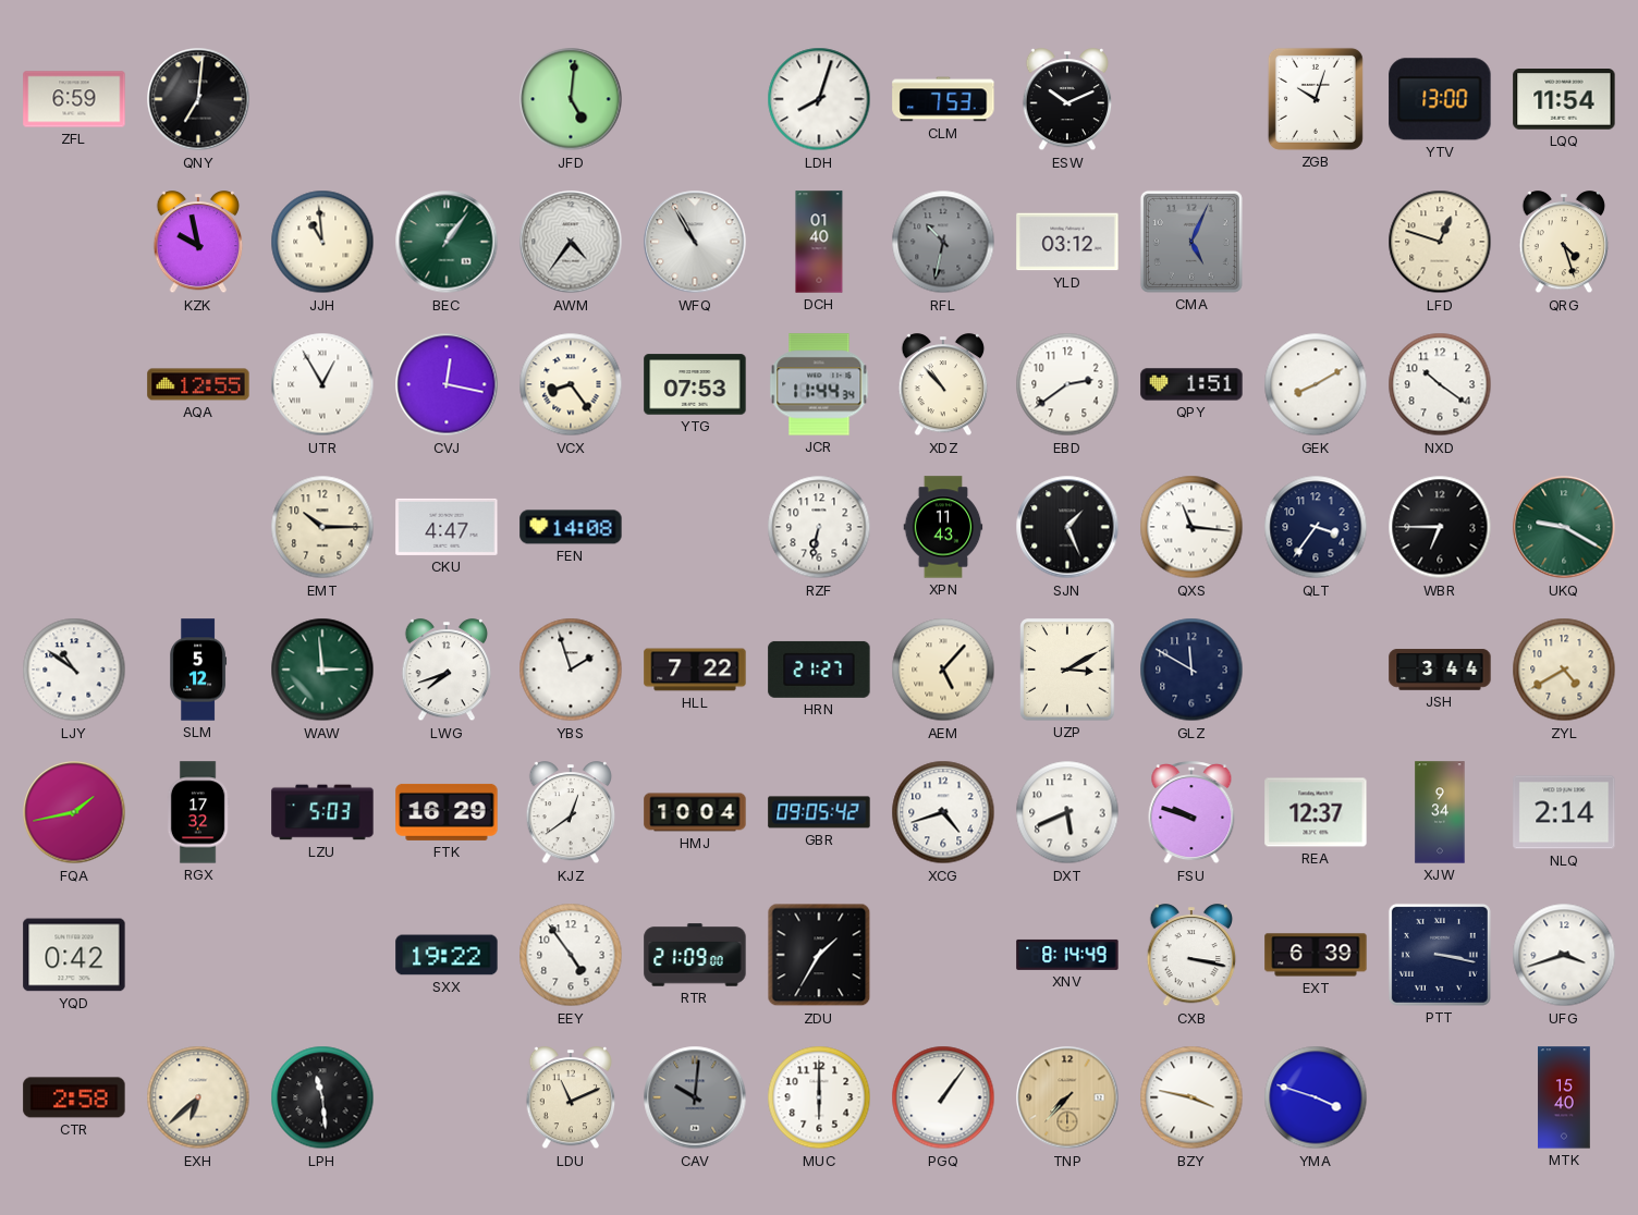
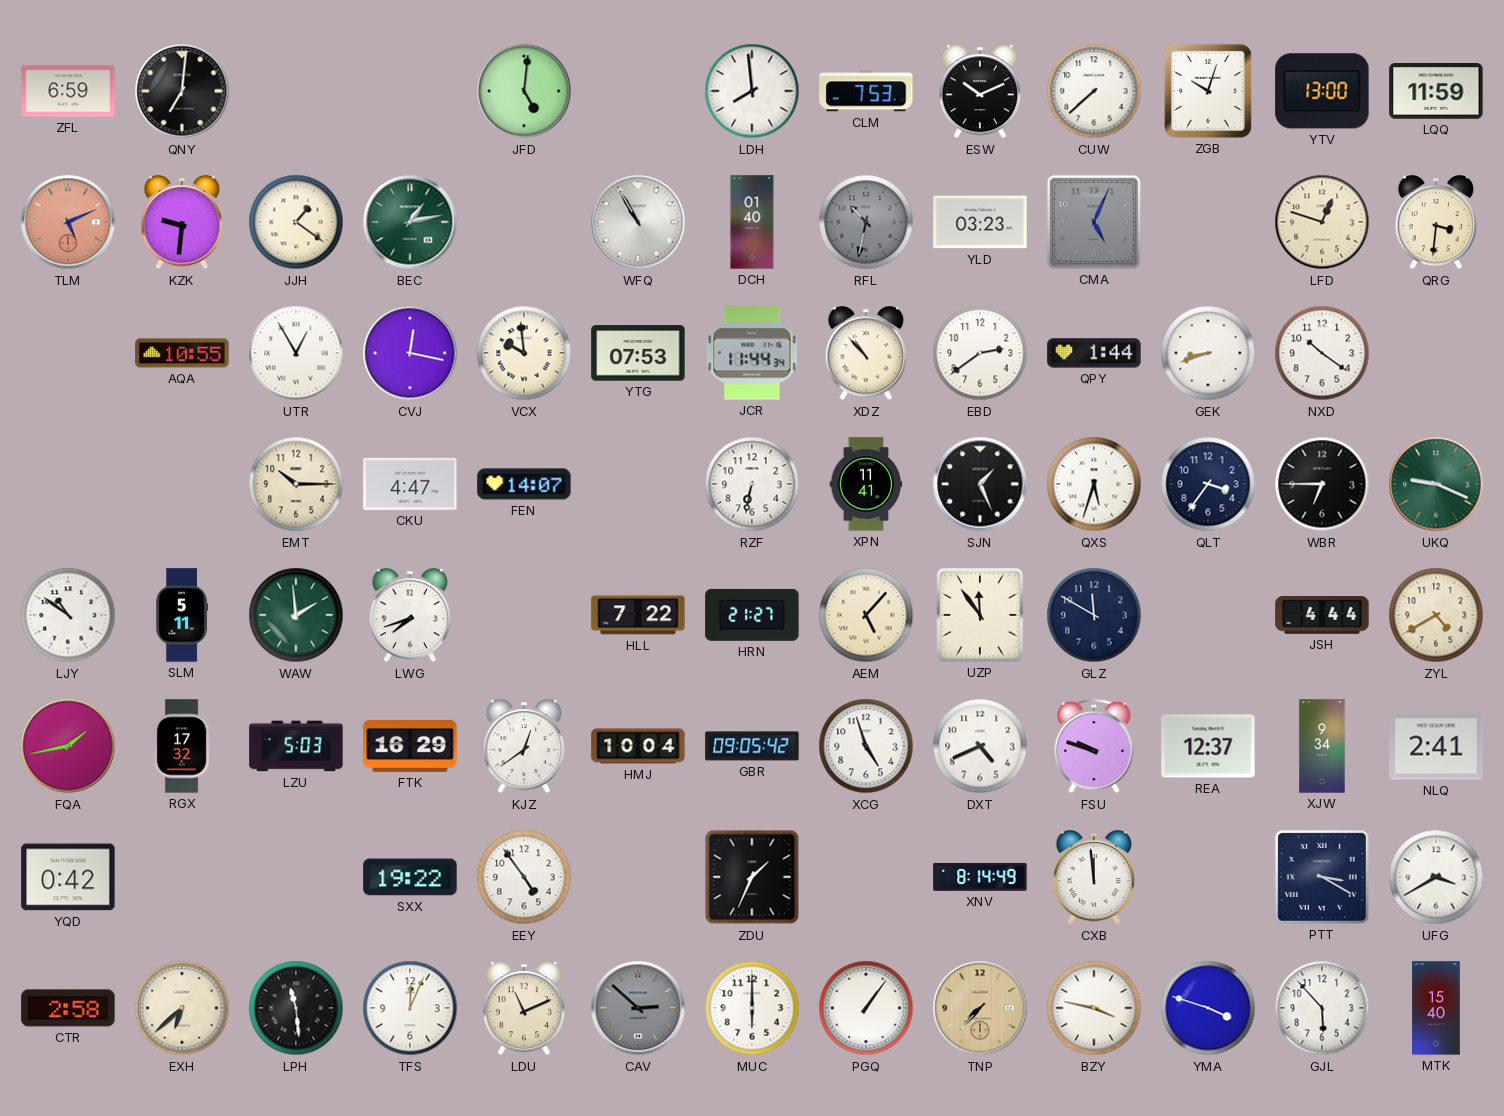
LDH: 8:03 -> 7:59
CUW: none -> 7:38
LQQ: 11:54 -> 11:59
TLM: none -> 5:11
KZK: 9:58 -> 9:31
JJH: 10:59 -> 1:21
BEC: 1:06 -> 1:13
AWM: 4:36 -> none
YLD: 03:12 -> 03:23
QRG: 4:27 -> 3:31
AQA: 12:55 -> 10:55
VCX: 8:24 -> 9:59
QPY: 1:51 -> 1:44
GEK: 8:10 -> 8:42
FEN: 14:08 -> 14:07
XPN: 11:43 -> 11:41
QXS: 11:16 -> 5:33
UKQ: 9:20 -> 9:19
SLM: 5:12 -> 5:11
WAW: 2:59 -> 1:59
YBS: 1:57 -> none
UZP: 3:10 -> 11:54
JSH: 3:44 -> 4:44
XCG: 4:42 -> 4:57
DXT: 5:41 -> 4:41
NLQ: 2:14 -> 2:41
RTR: 21:09 -> none
ZDU: 1:35 -> 1:34
CXB: 3:17 -> 11:59
EXT: 6:39 -> none
PTT: 3:17 -> 3:20
UFG: 3:42 -> 3:40
TFS: none -> 12:04
CAV: 10:01 -> 2:52
GJL: none -> 5:53
